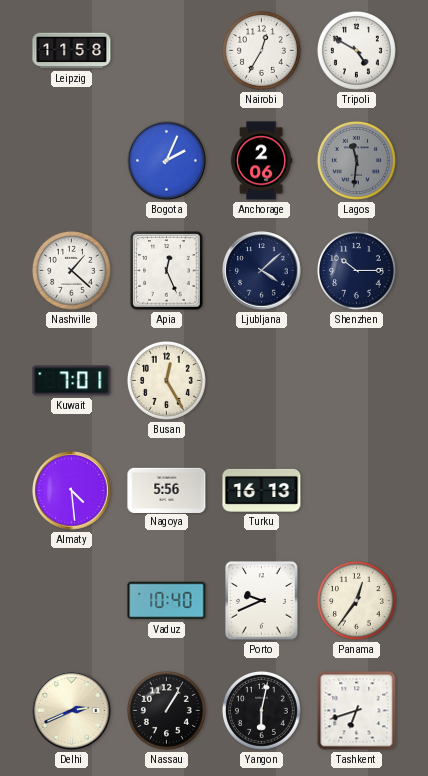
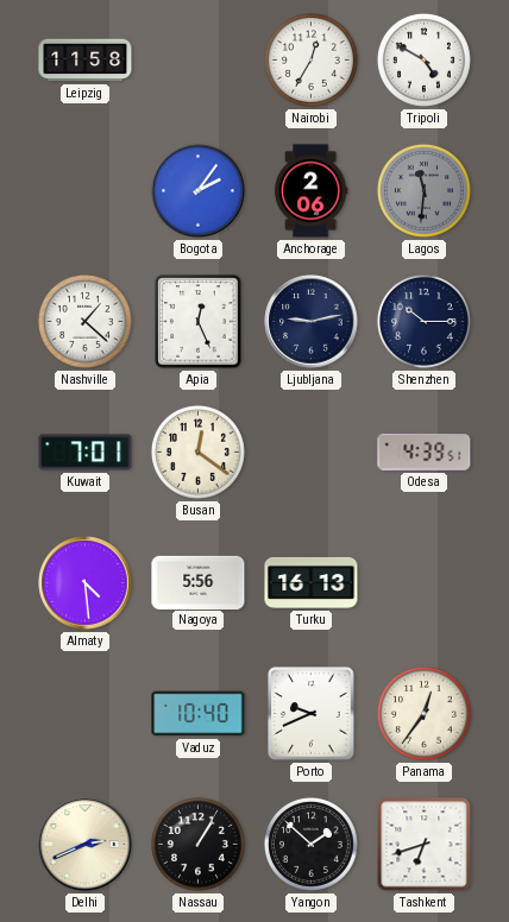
Bogota: 2:04 -> 2:06
Ljubljana: 4:08 -> 9:13
Busan: 12:25 -> 12:21
Odesa: none -> 4:39
Yangon: 6:02 -> 1:52
